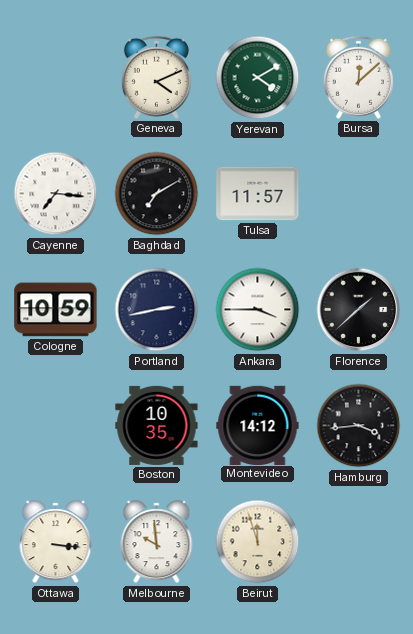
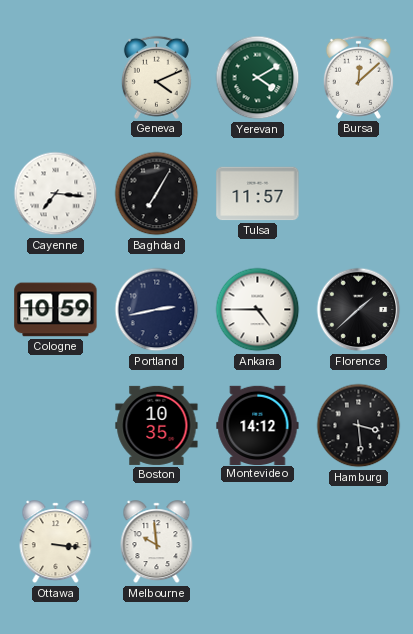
Baghdad: 7:10 -> 7:05
Ankara: 3:45 -> 4:45
Hamburg: 3:44 -> 3:29
Beirut: 11:57 -> none
